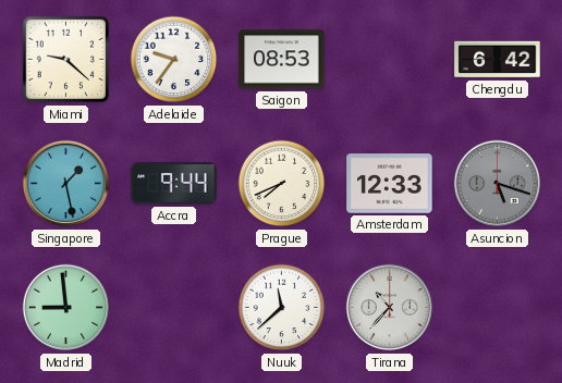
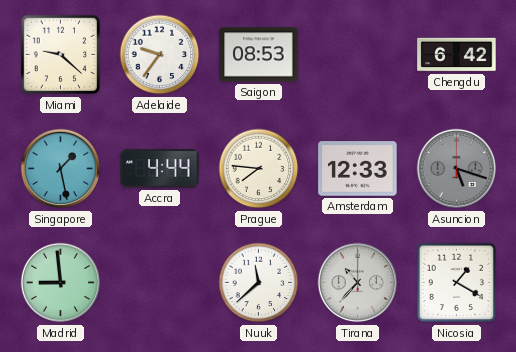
Accra: 9:44 -> 4:44
Prague: 7:41 -> 7:46
Nicosia: none -> 1:20
